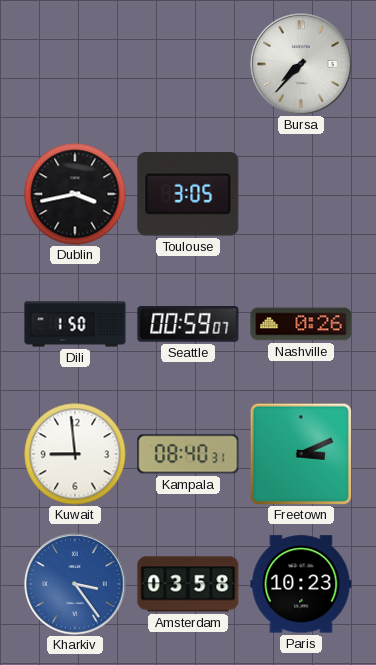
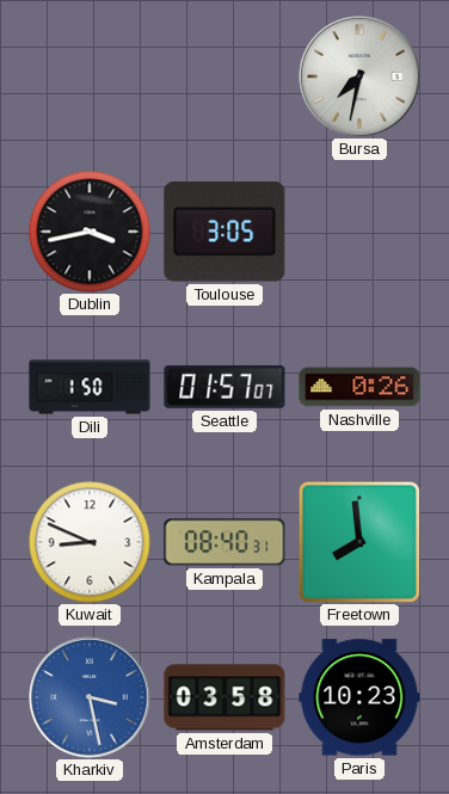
Bursa: 7:37 -> 7:32
Seattle: 00:59 -> 01:57
Kuwait: 8:59 -> 8:49
Freetown: 3:11 -> 7:59
Kharkiv: 3:24 -> 3:28
